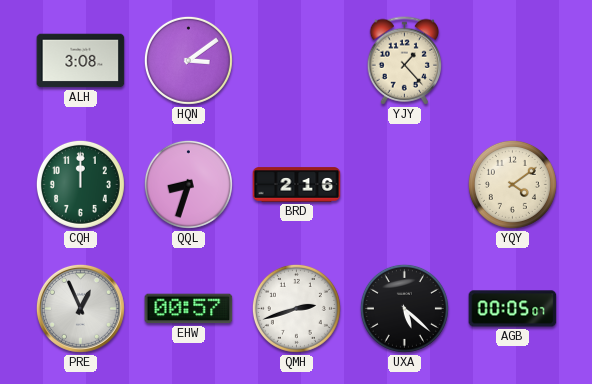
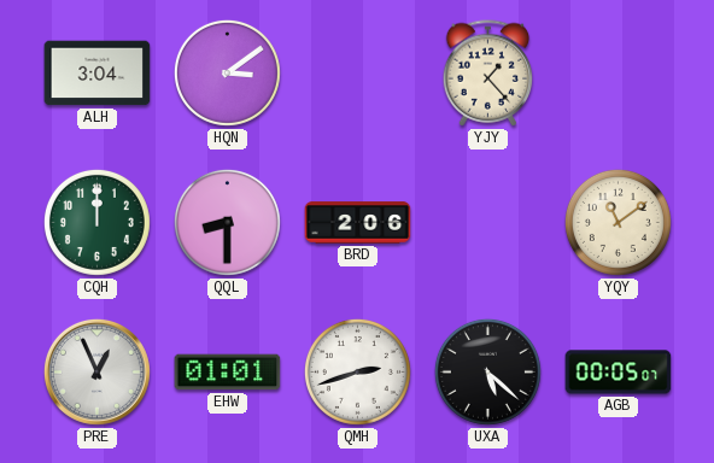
ALH: 3:08 -> 3:04
QQL: 8:33 -> 8:30
BRD: 2:16 -> 2:06
YQY: 4:09 -> 11:09
EHW: 00:57 -> 01:01
